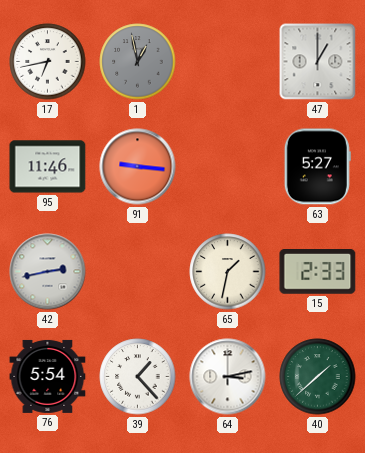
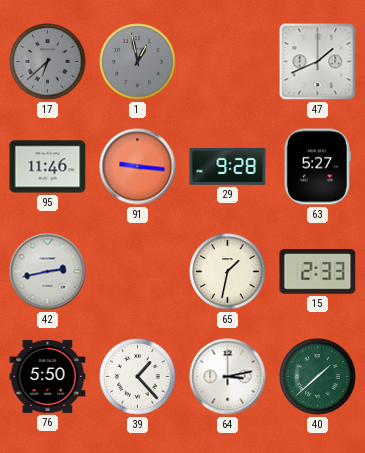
17: 6:43 -> 6:38
17 dial: white -> grey
47: 1:00 -> 1:41
29: none -> 9:28
76: 5:54 -> 5:50
